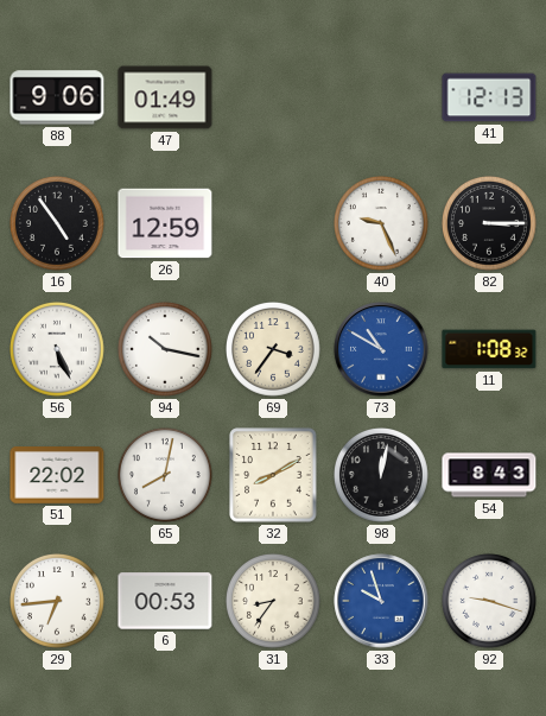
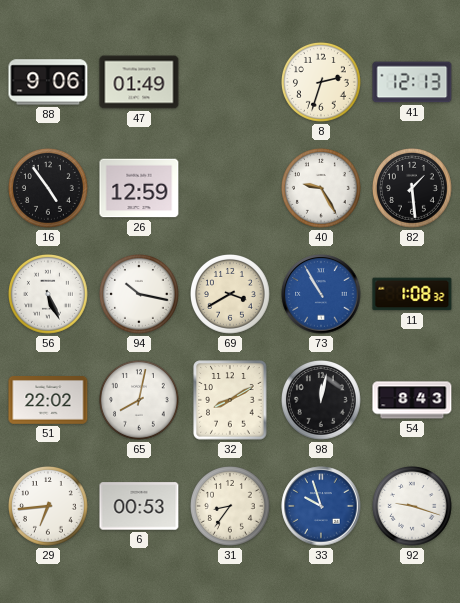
8: none -> 2:33
40: 9:26 -> 9:25
82: 3:15 -> 1:29
69: 3:36 -> 3:40
73: 10:50 -> 10:55
